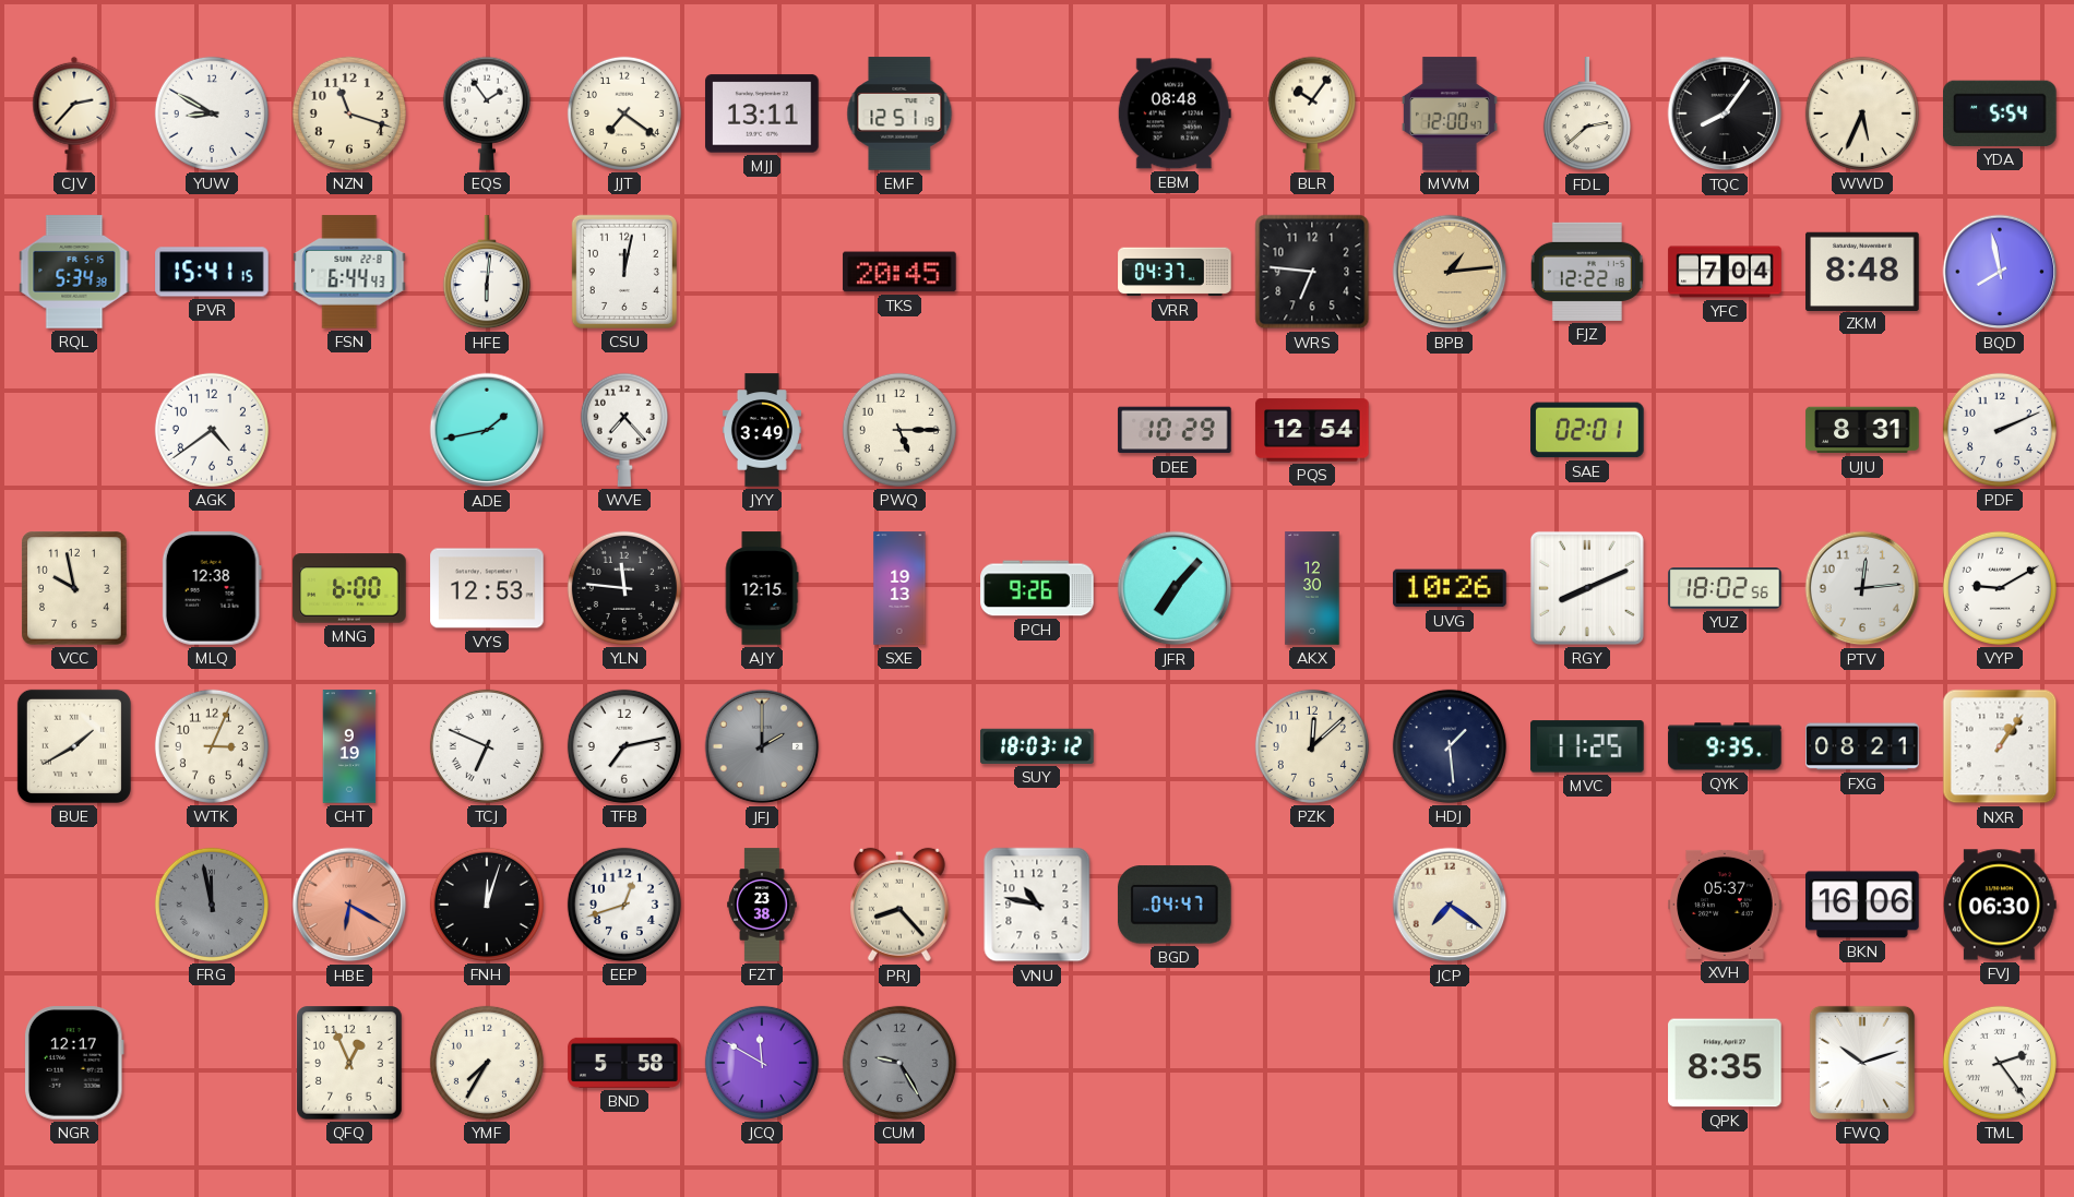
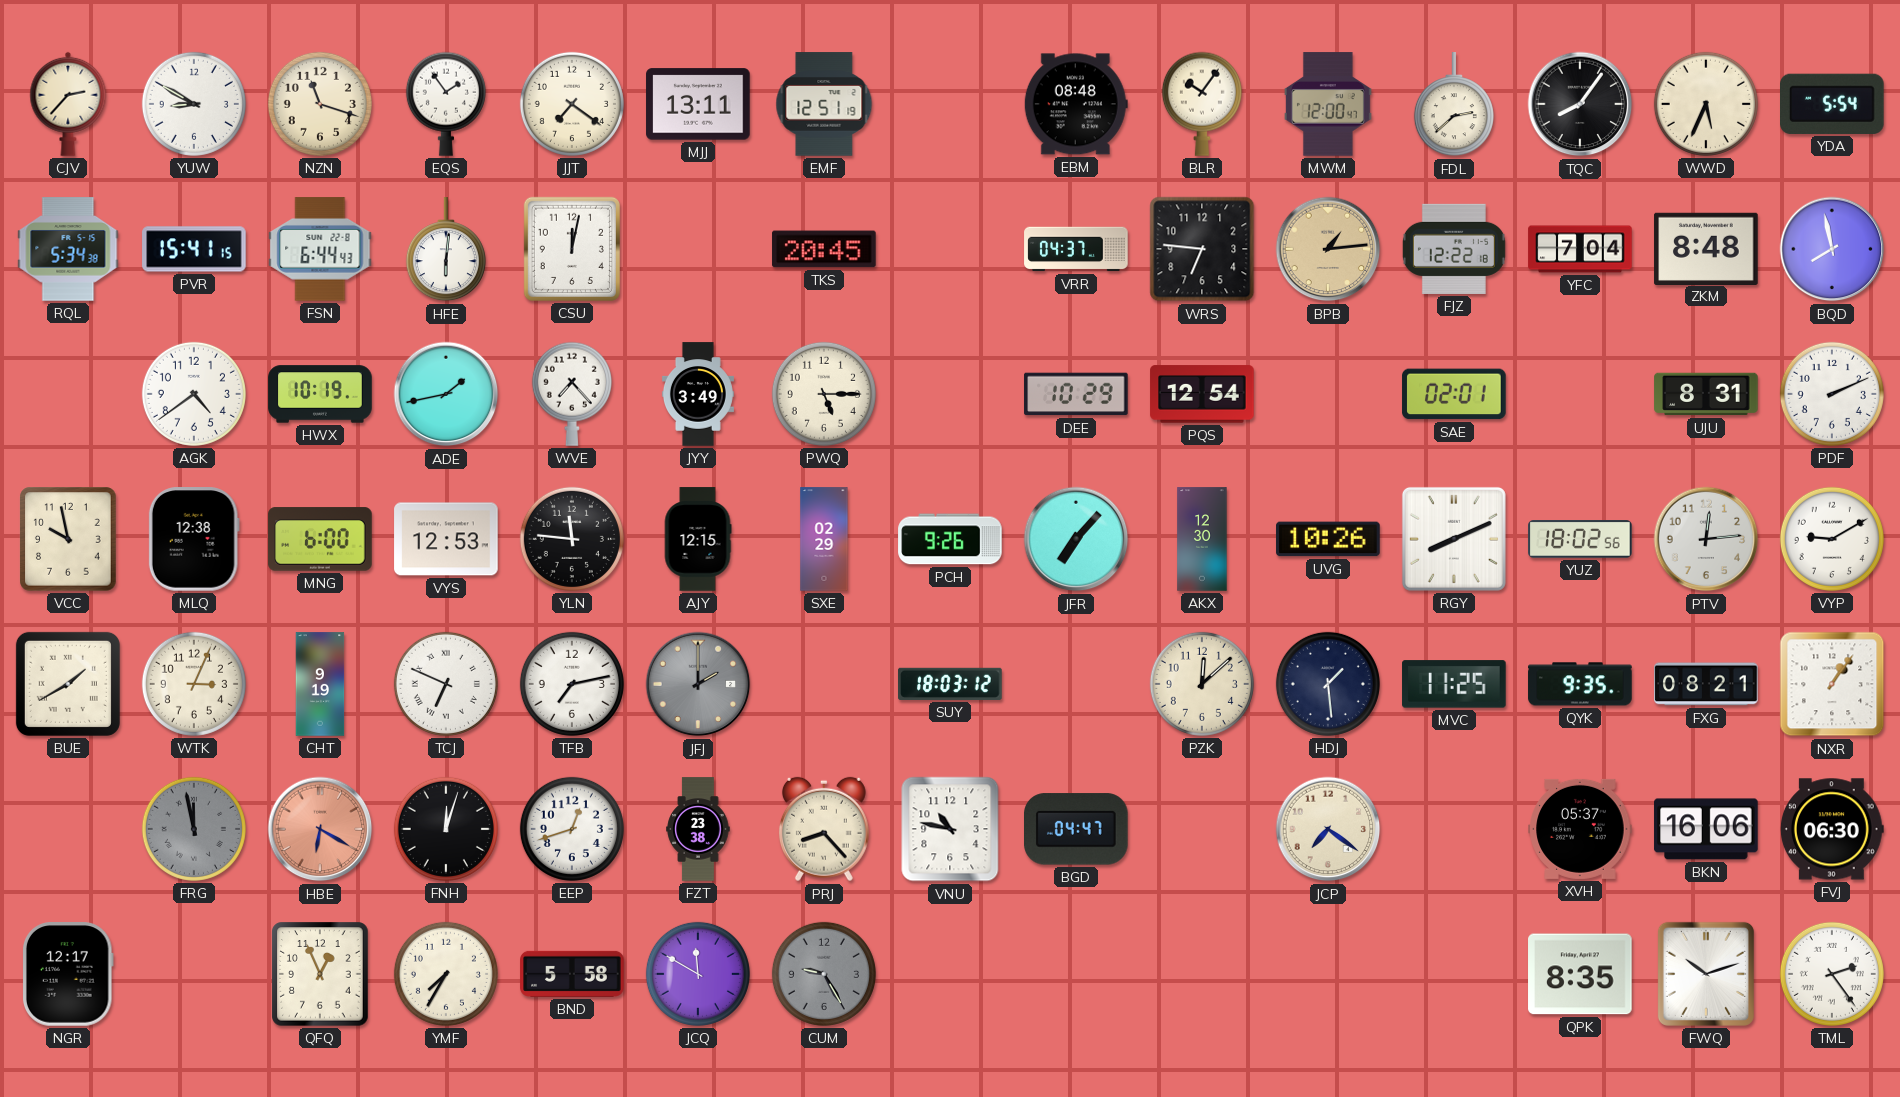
HWX: none -> 10:19
SXE: 19:13 -> 02:29
